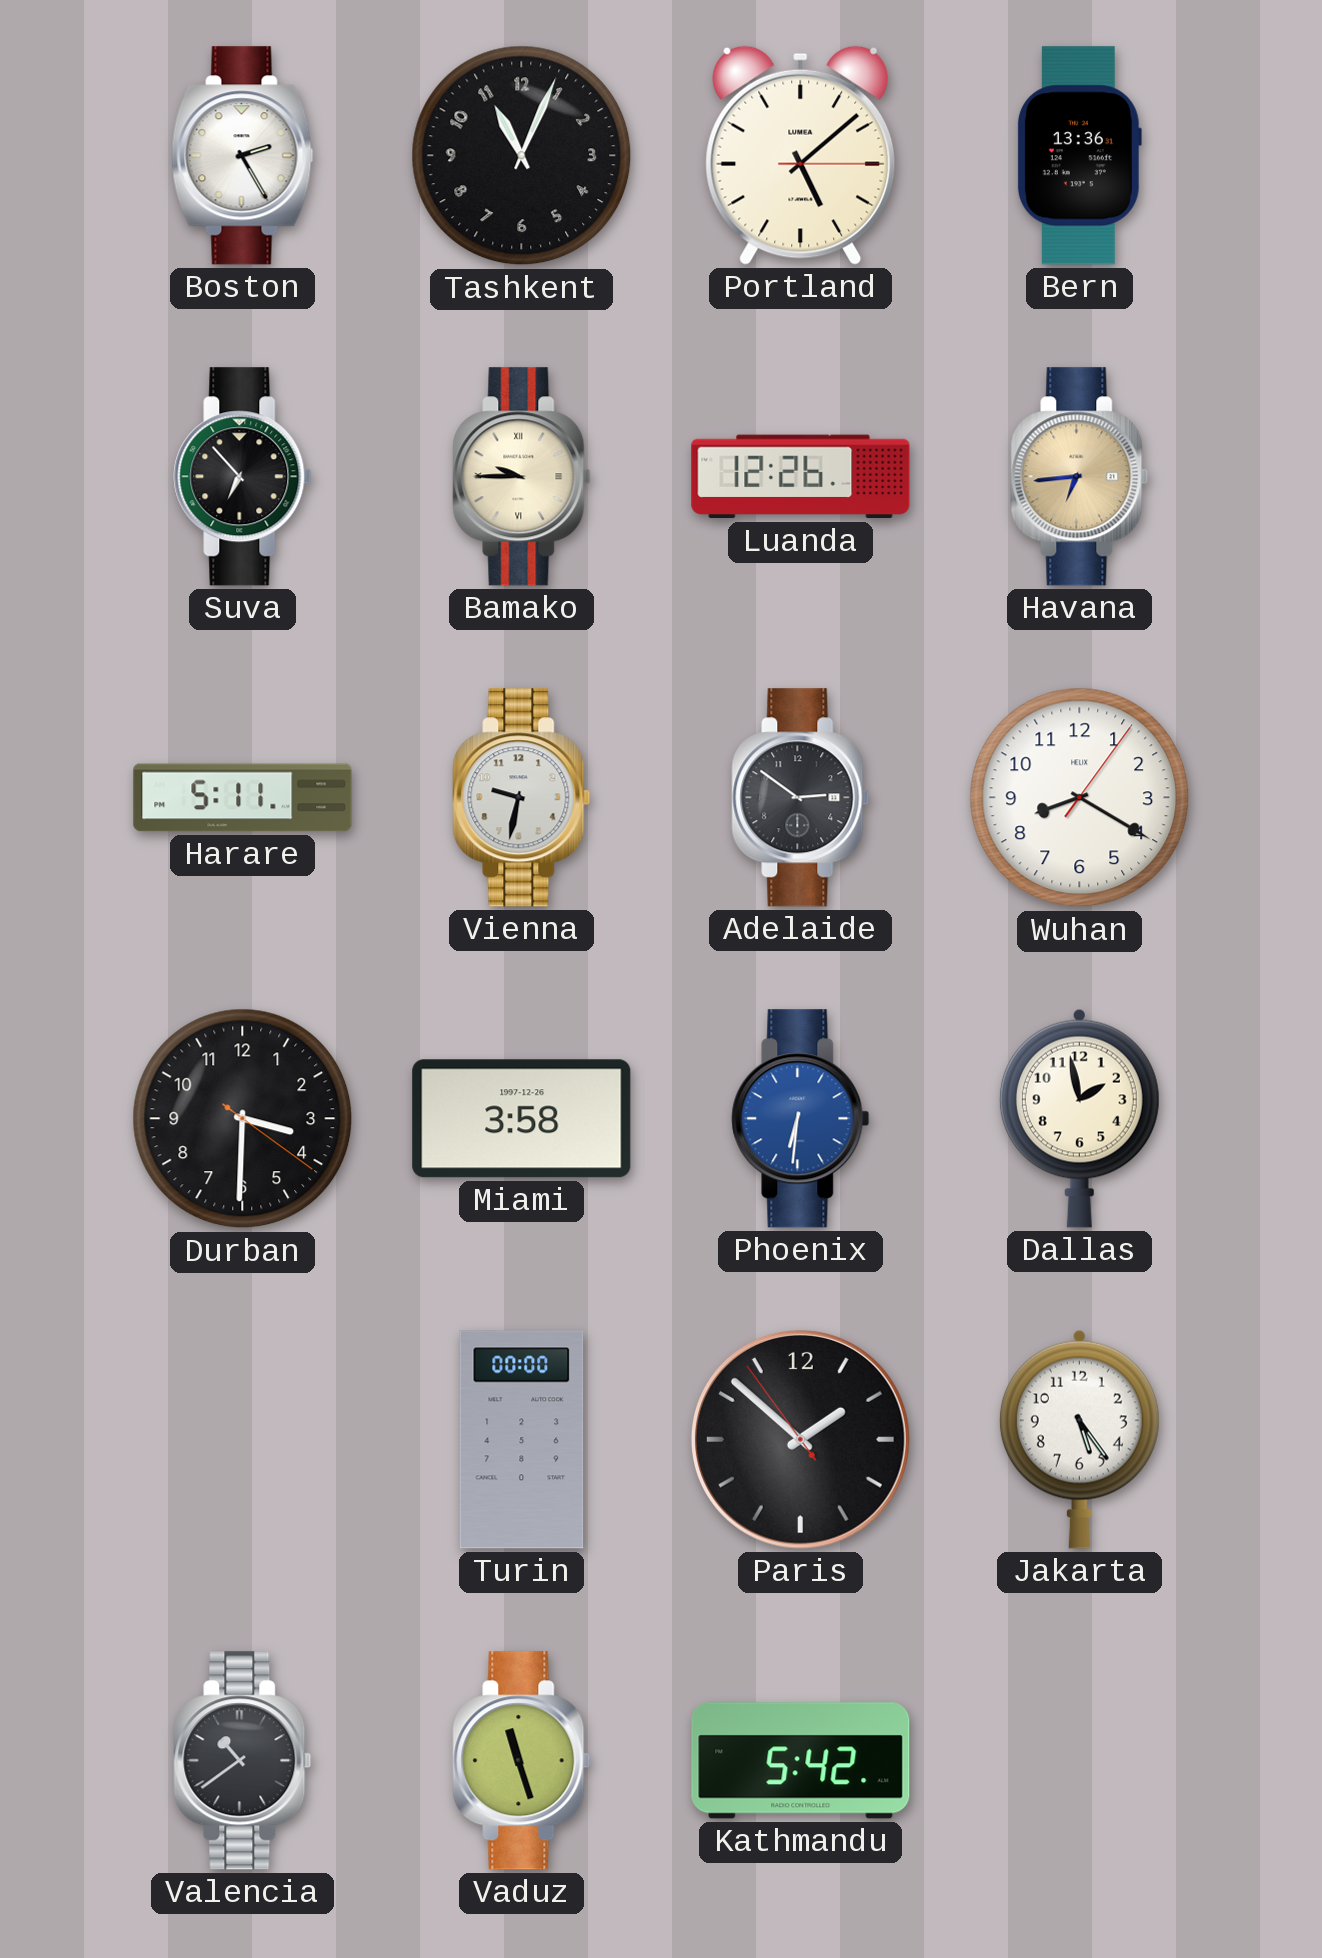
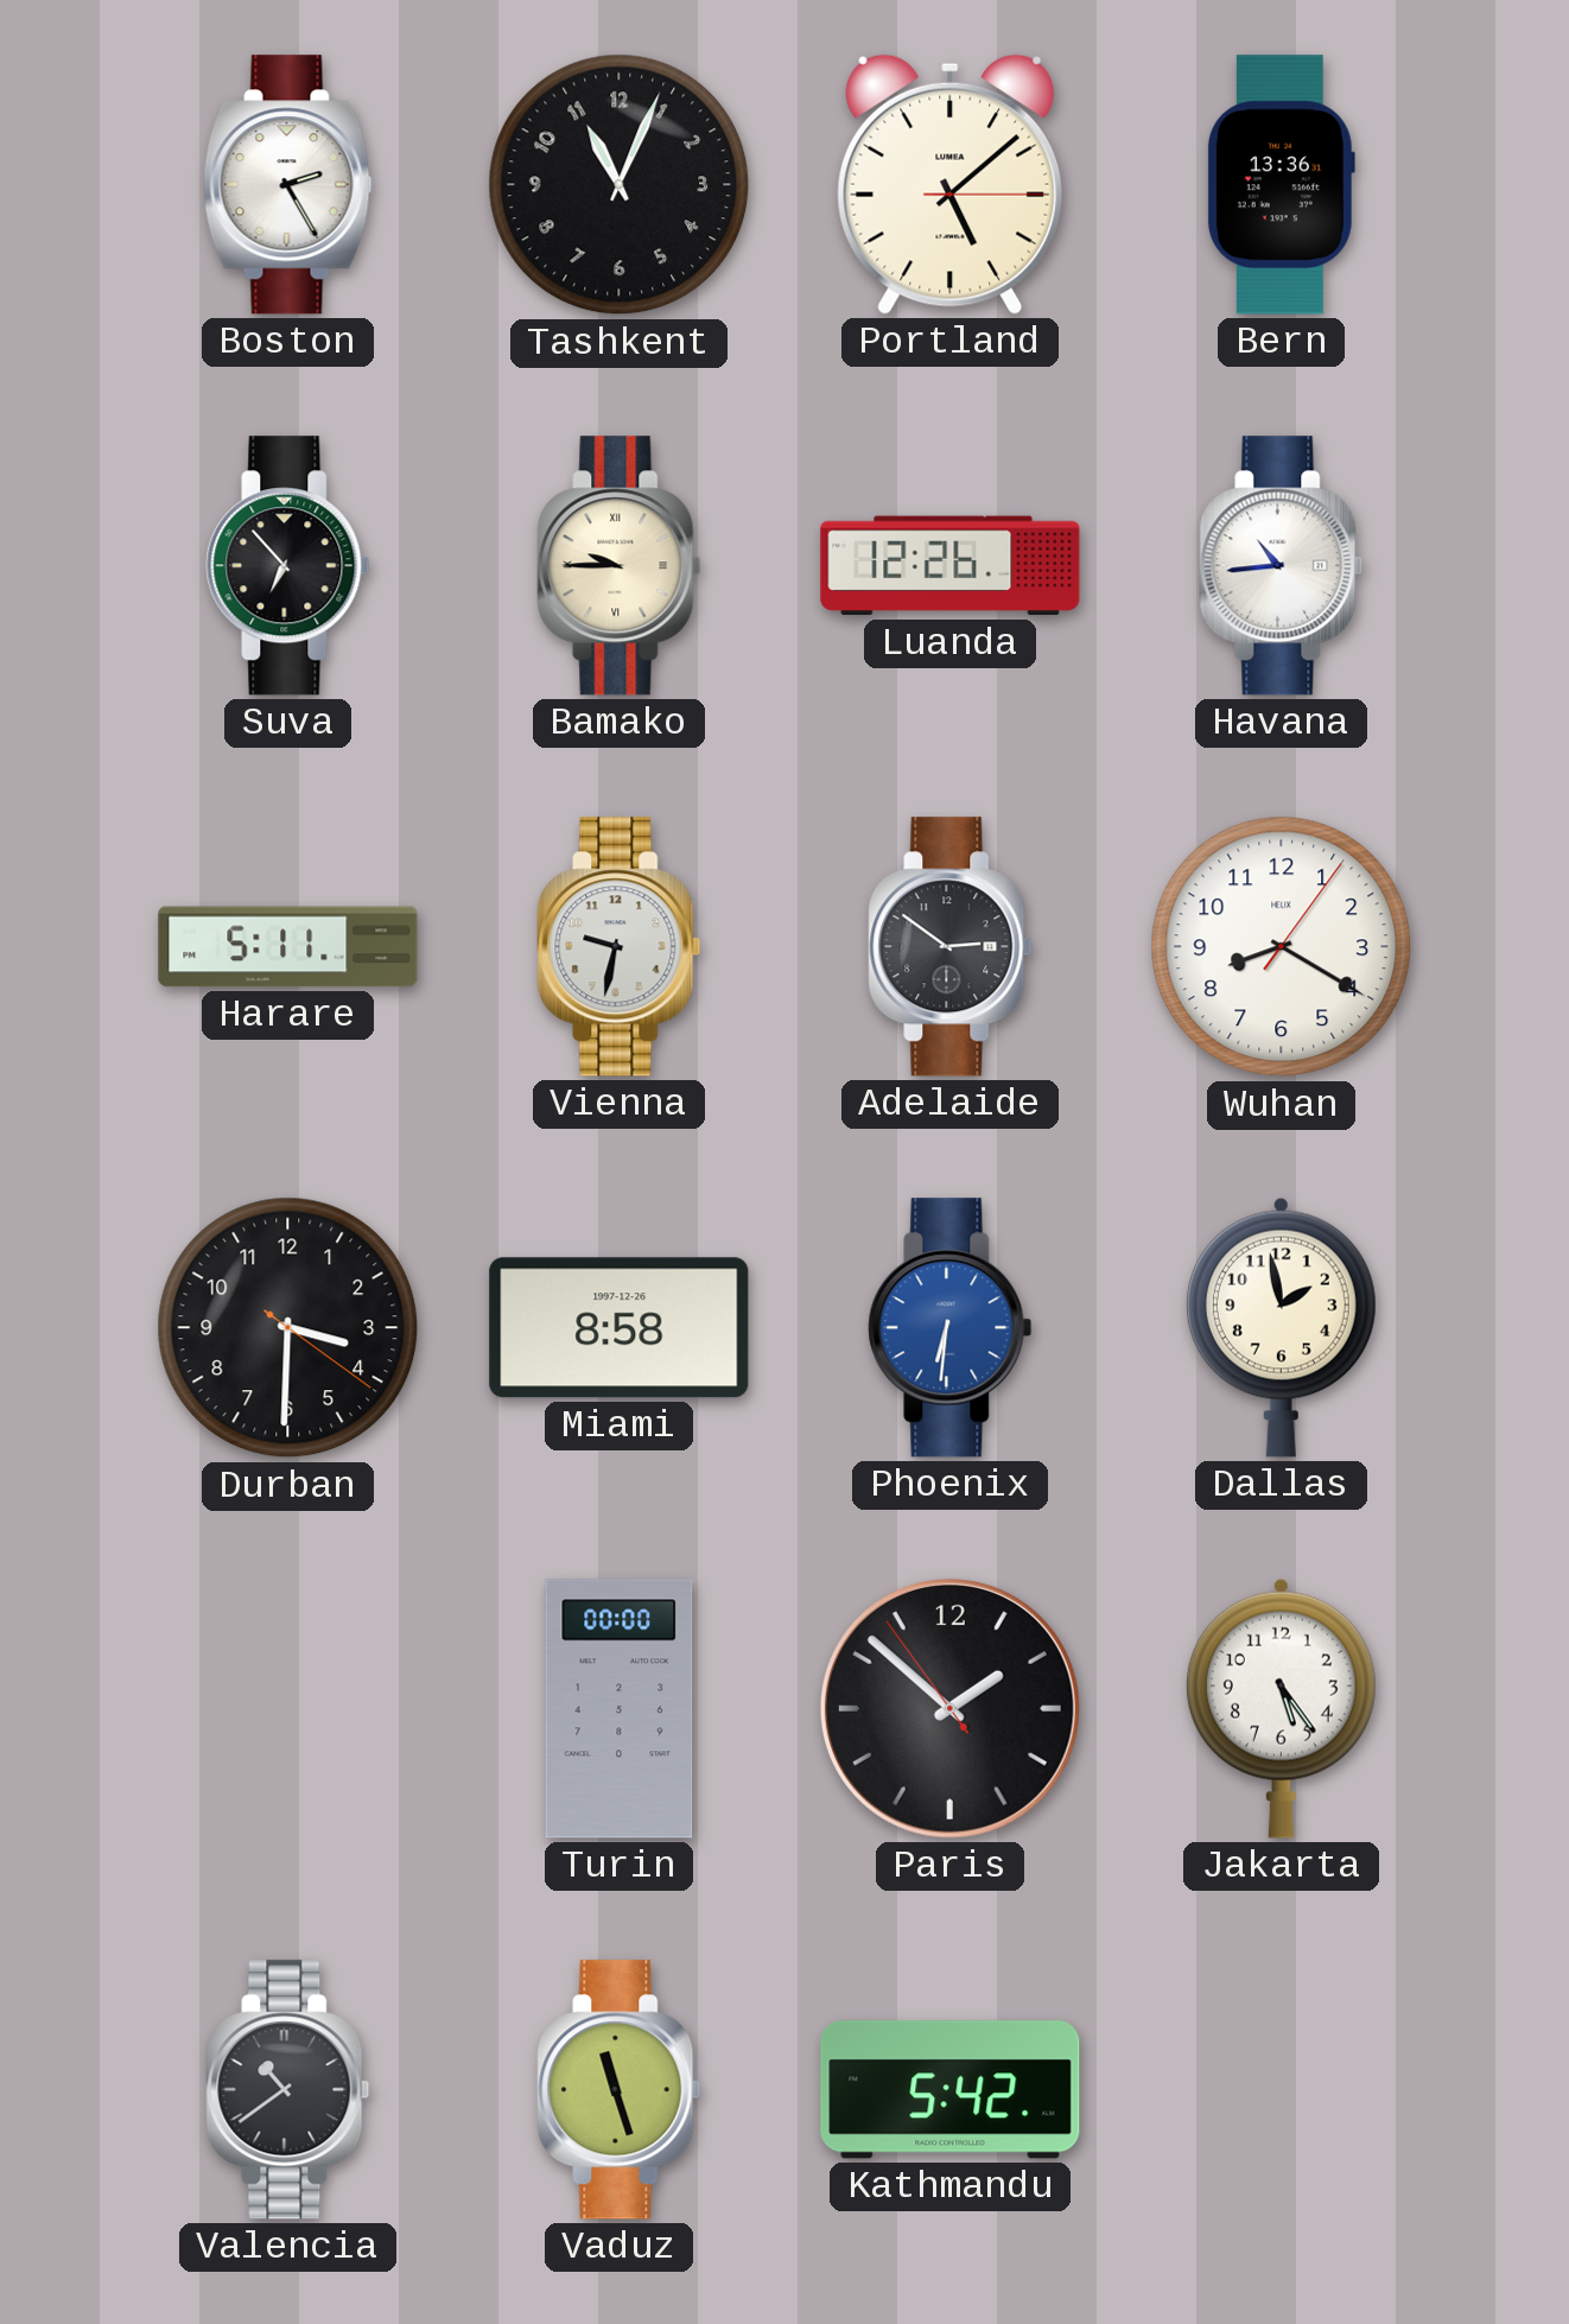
Havana: 6:44 -> 10:44
Havana dial: champagne -> white
Miami: 3:58 -> 8:58
